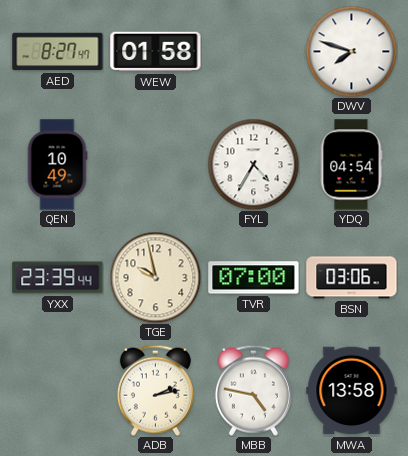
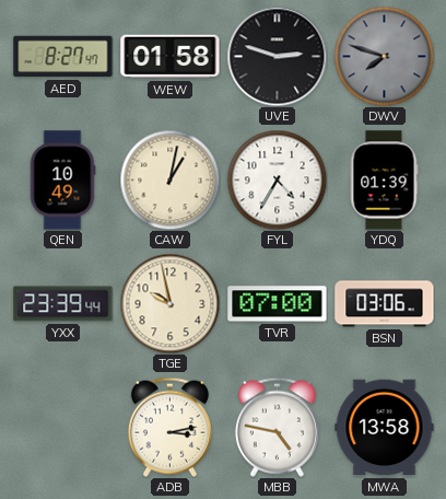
UVE: none -> 2:48
DWV dial: white -> grey
CAW: none -> 1:02
YDQ: 04:54 -> 01:39
ADB: 2:13 -> 3:13
